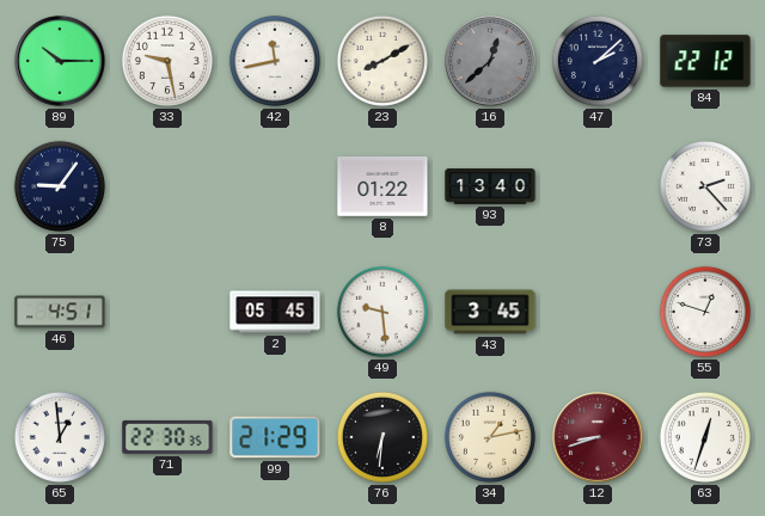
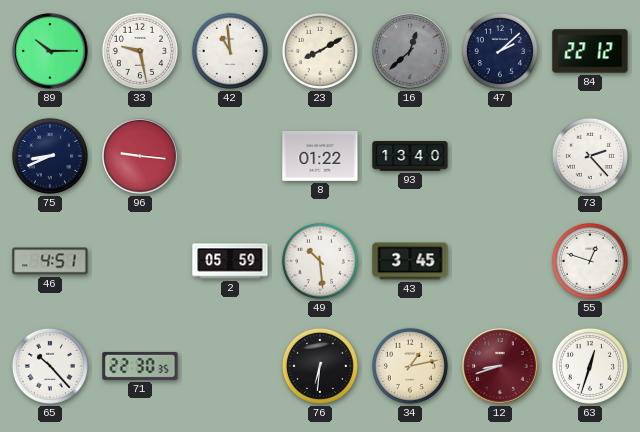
42: 11:43 -> 10:59
75: 9:06 -> 8:41
96: none -> 9:16
2: 05:45 -> 05:59
49: 9:29 -> 10:29
65: 12:59 -> 10:23
99: 21:29 -> none
